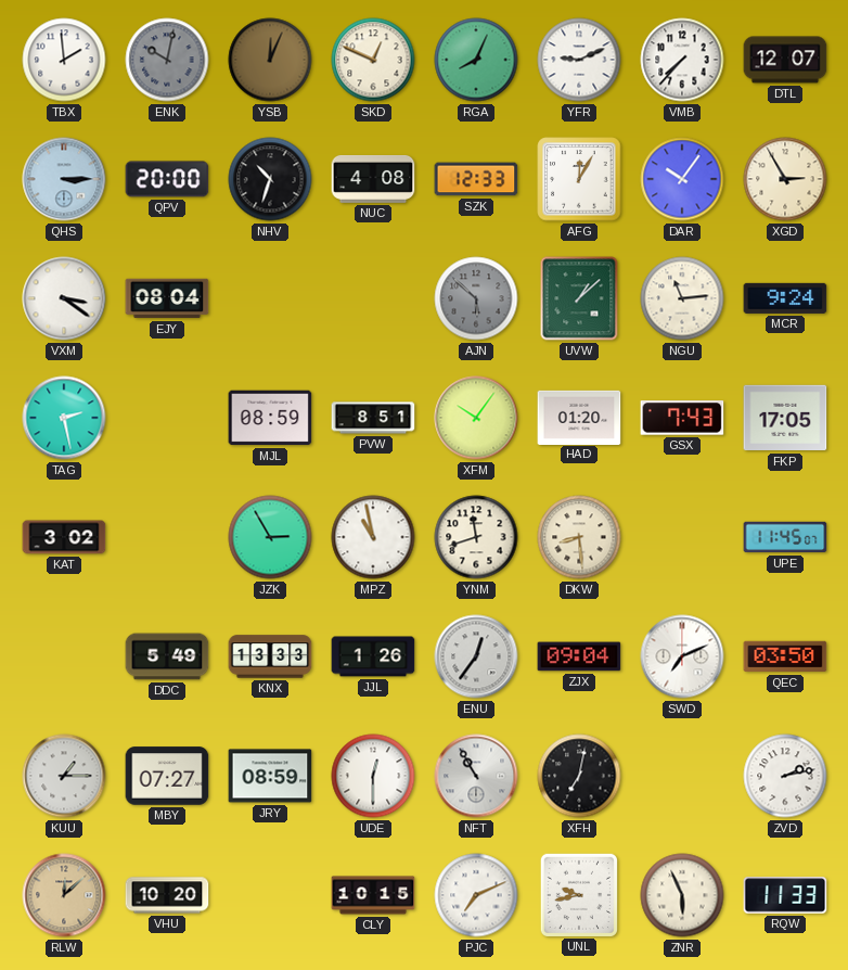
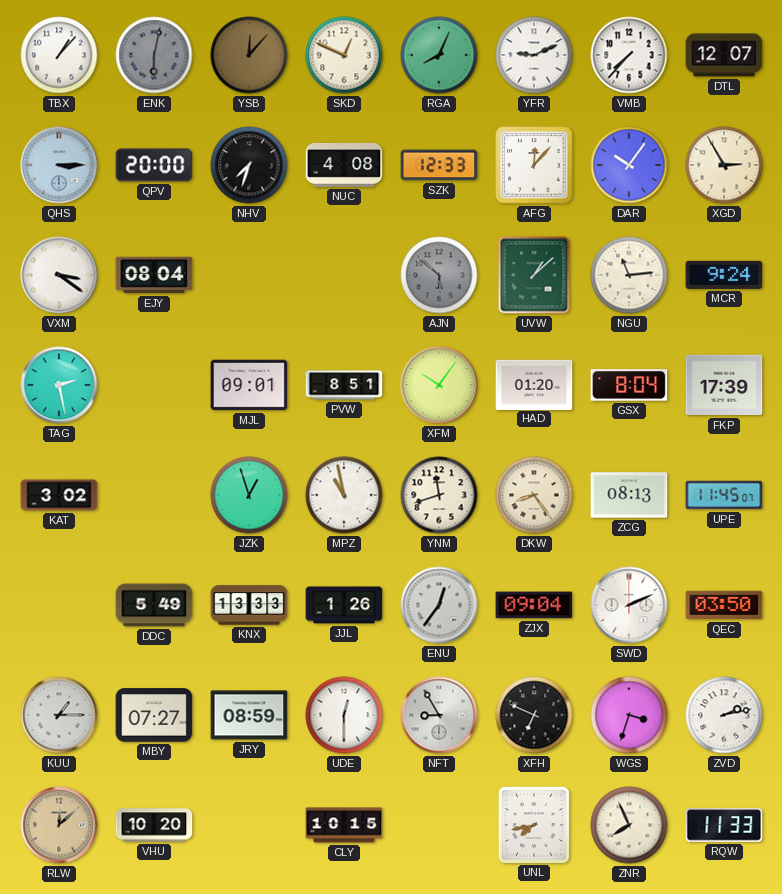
TBX: 1:59 -> 1:07
ENK: 10:02 -> 6:02
YSB: 12:04 -> 12:07
NHV: 10:33 -> 7:33
AFG: 12:05 -> 12:07
MJL: 08:59 -> 09:01
GSX: 7:43 -> 8:04
FKP: 17:05 -> 17:39
JZK: 2:55 -> 12:57
DKW: 8:29 -> 8:24
ZCG: none -> 08:13
SWD: 7:11 -> 2:11
NFT: 10:55 -> 8:55
XFH: 7:02 -> 6:49
WGS: none -> 3:33
PJC: 7:11 -> none
UNL: 9:43 -> 7:43
ZNR: 5:56 -> 7:56
